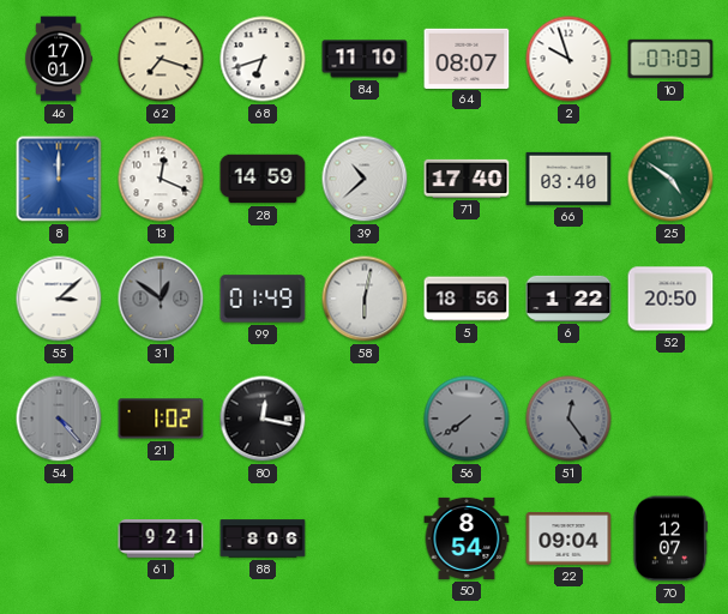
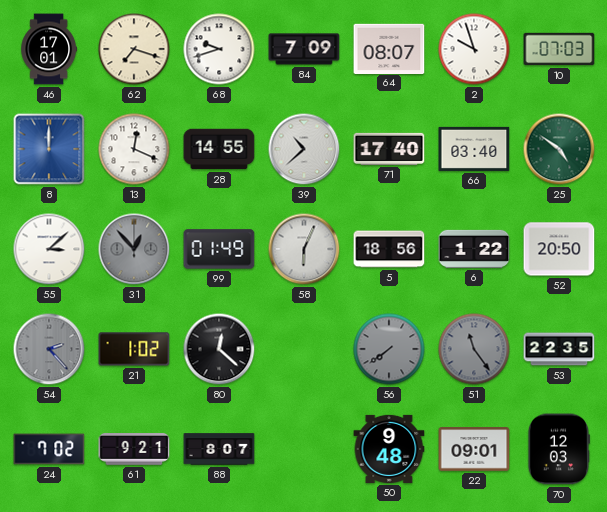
68: 6:42 -> 9:42
84: 11:10 -> 7:09
28: 14:59 -> 14:55
31: 12:51 -> 12:53
58: 6:02 -> 6:04
54: 4:23 -> 2:23
80: 12:17 -> 12:22
51: 12:24 -> 11:24
53: none -> 22:35
24: none -> 7:02
88: 8:06 -> 8:07
50: 8:54 -> 9:48
22: 09:04 -> 09:01
70: 12:07 -> 12:03
